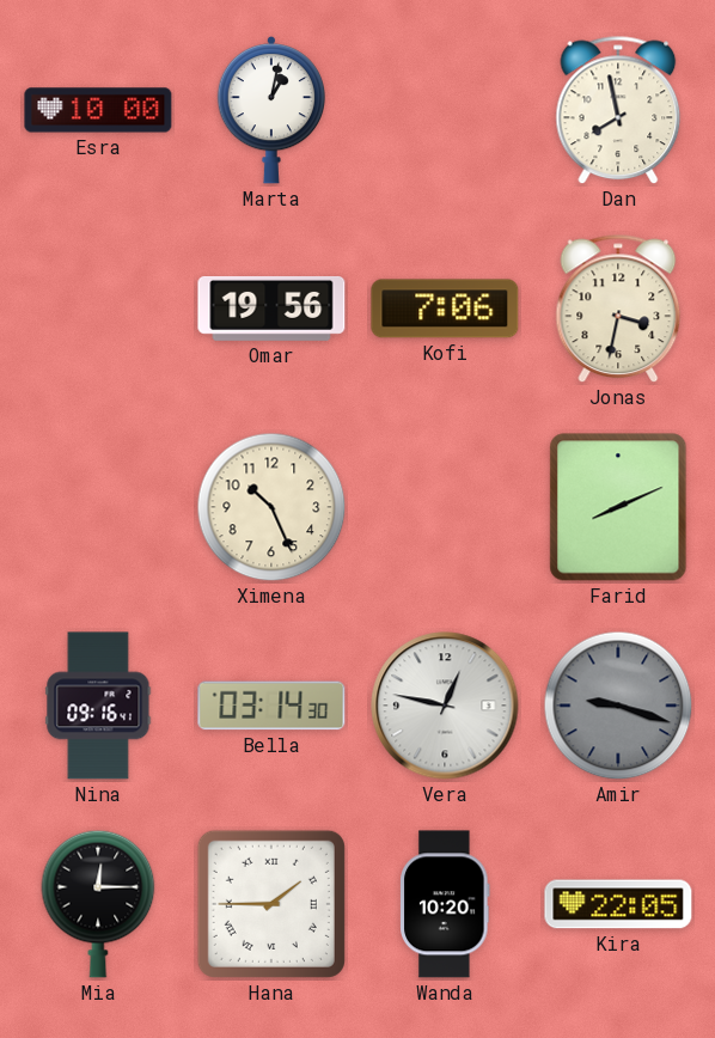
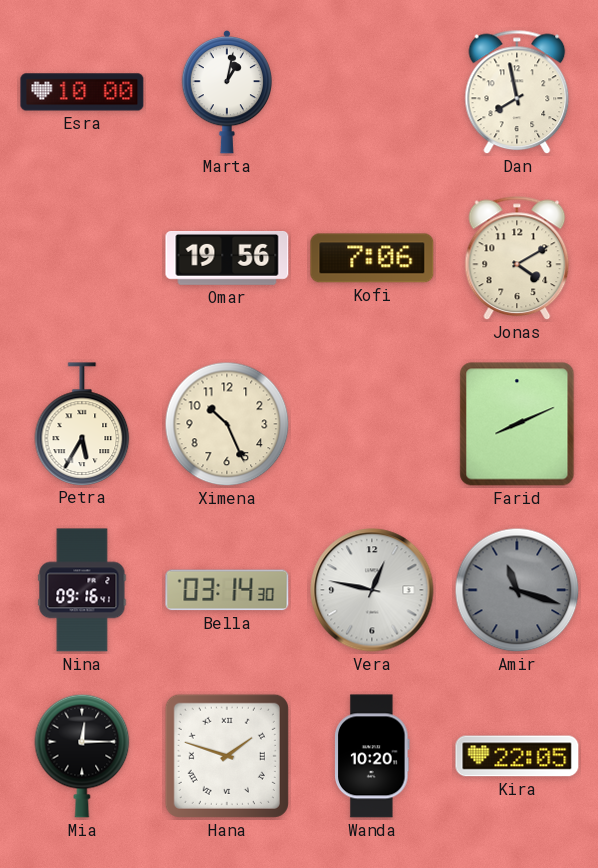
Jonas: 3:32 -> 4:10
Petra: none -> 5:35
Amir: 9:18 -> 11:18
Hana: 1:45 -> 1:48
